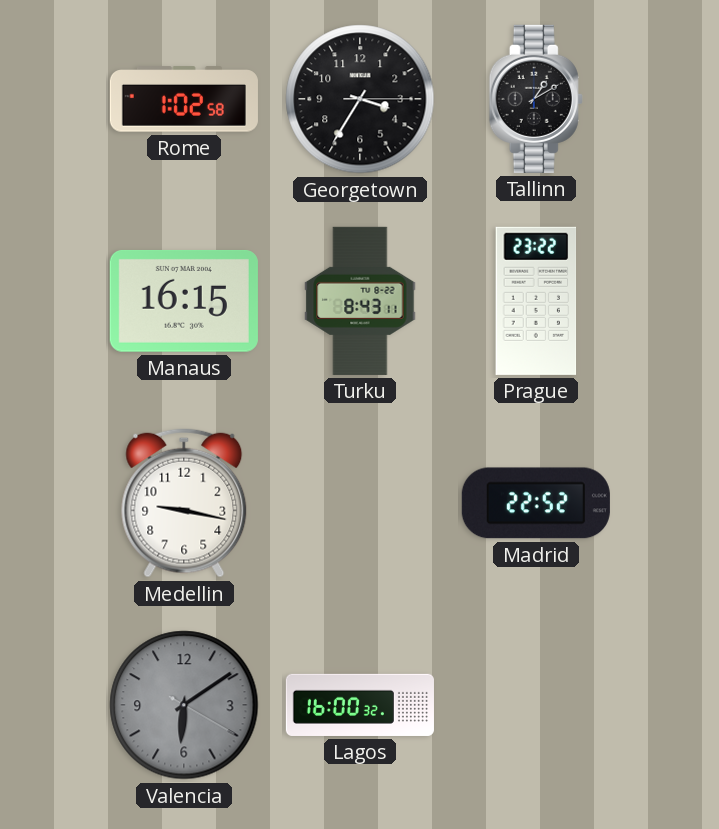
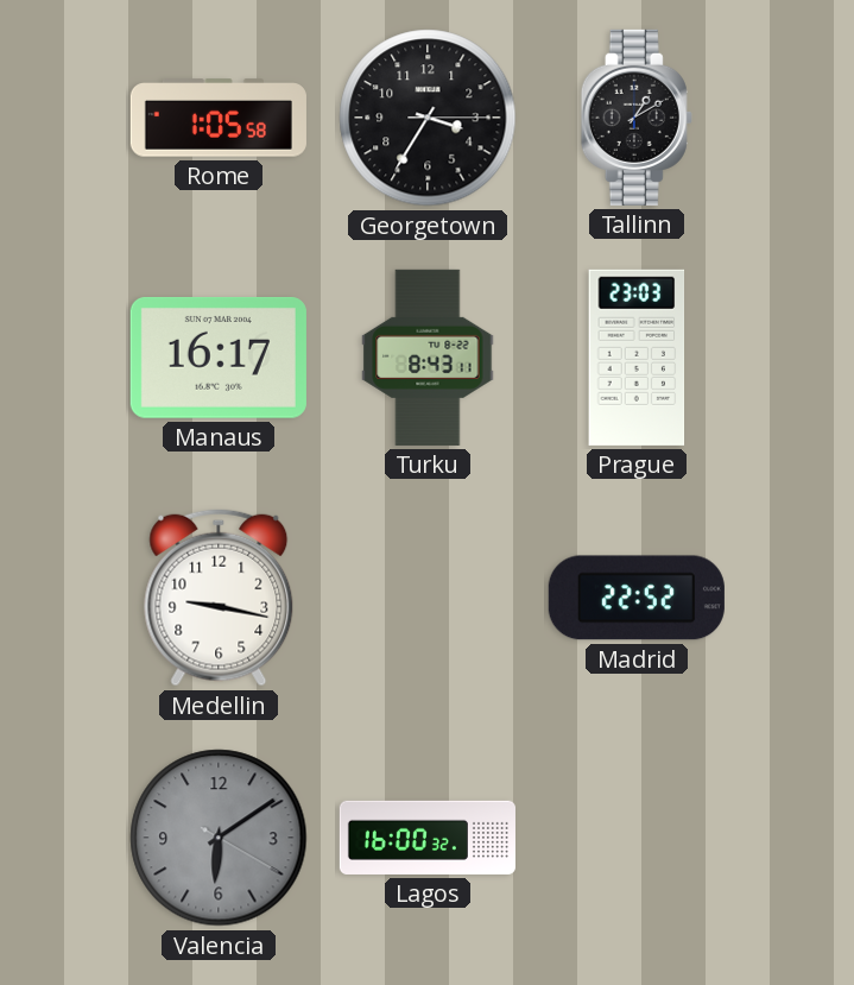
Rome: 1:02 -> 1:05
Manaus: 16:15 -> 16:17
Prague: 23:22 -> 23:03
